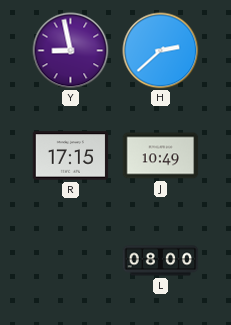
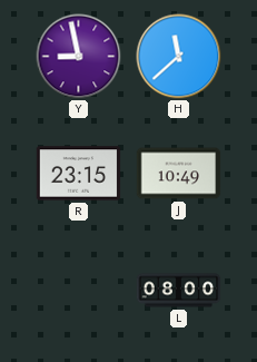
H: 2:38 -> 11:38
R: 17:15 -> 23:15
